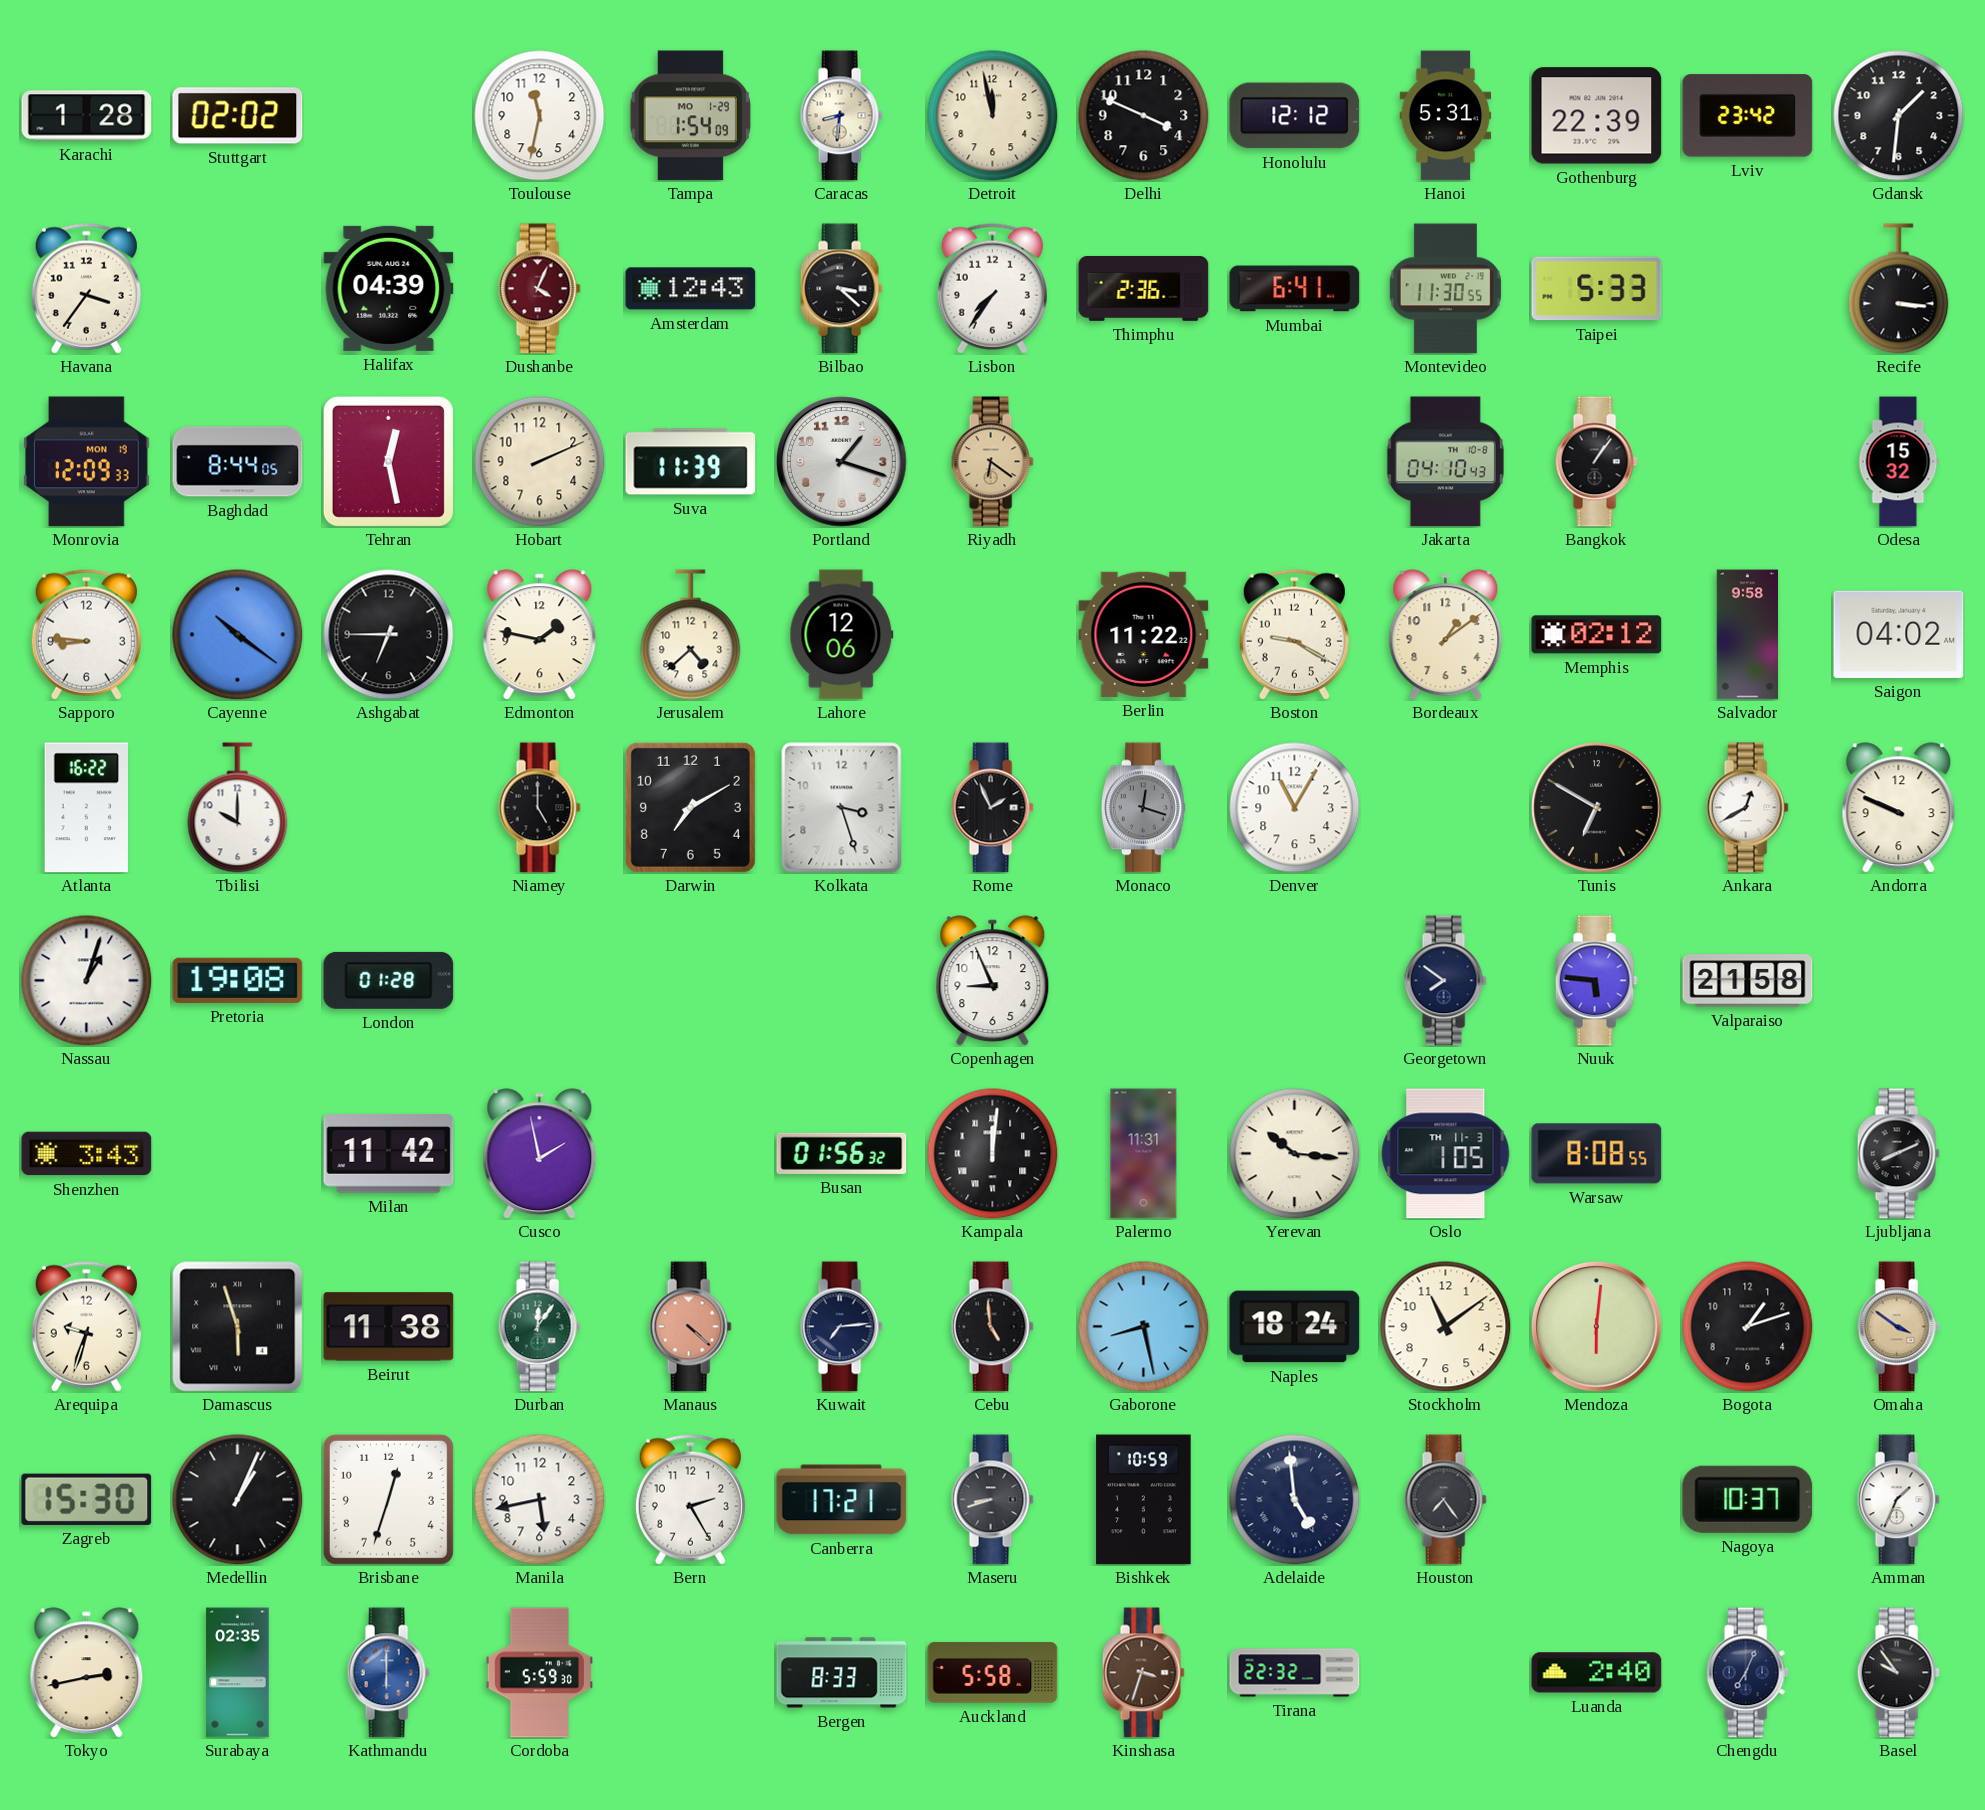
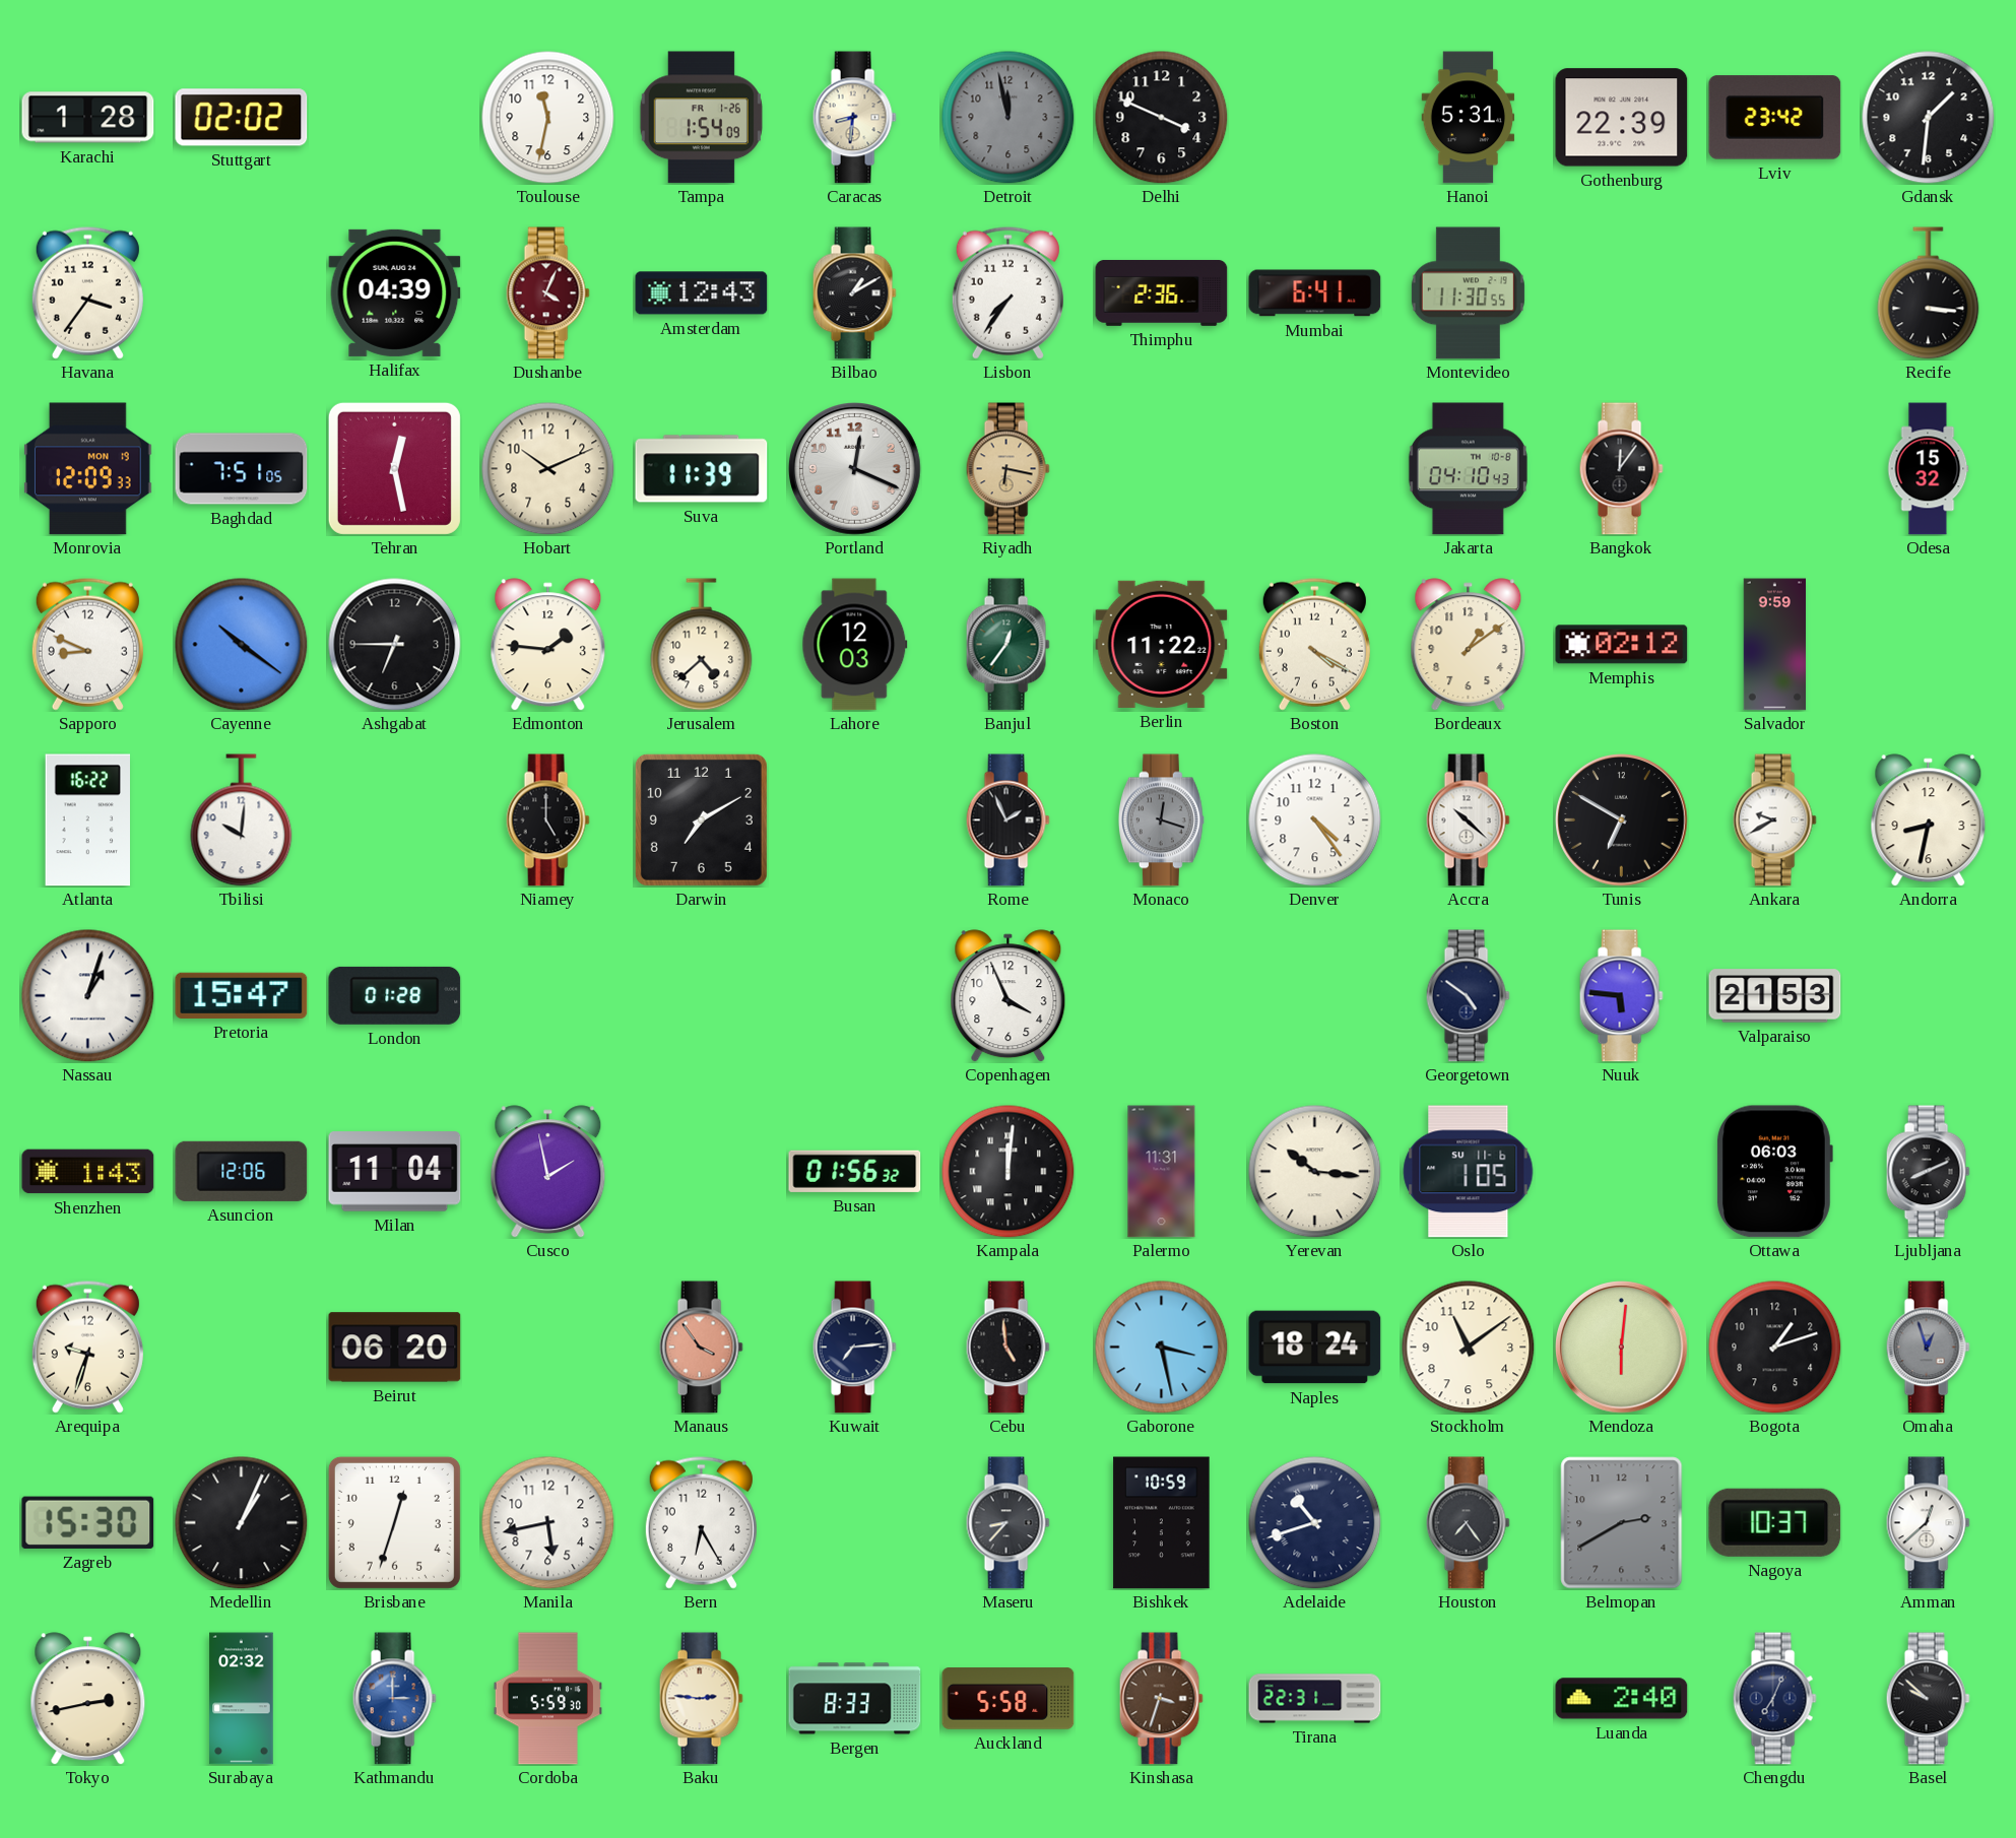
Tampa date: MO 1-29 -> FR 1-26
Detroit dial: cream -> grey
Honolulu: 12:12 -> none
Bilbao: 3:22 -> 1:10
Taipei: 5:33 -> none
Baghdad: 8:44 -> 7:51
Hobart: 2:11 -> 10:11
Portland: 1:18 -> 12:19
Riyadh: 6:21 -> 6:17
Bangkok: 1:06 -> 12:06
Sapporo: 8:46 -> 8:49
Edmonton: 1:47 -> 1:46
Lahore: 12:06 -> 12:03
Banjul: none -> 12:36
Boston: 9:20 -> 4:20
Salvador: 9:58 -> 9:59
Saigon: 04:02 -> none
Tbilisi: 10:00 -> 10:01
Kolkata: 3:27 -> none
Denver: 11:05 -> 4:24
Accra: none -> 10:22
Ankara: 12:40 -> 9:40
Andorra: 9:49 -> 8:32
Pretoria: 19:08 -> 15:47
Copenhagen: 8:56 -> 3:56
Georgetown: 7:51 -> 4:51
Valparaiso: 21:58 -> 21:53
Shenzhen: 3:43 -> 1:43
Asuncion: none -> 12:06
Milan: 11:42 -> 11:04
Oslo date: TH 11-3 -> SU 11-6
Warsaw: 8:08 -> none
Ottawa: none -> 06:03
Damascus: 5:57 -> none
Beirut: 11:38 -> 06:20
Durban: 12:06 -> none
Manaus: 4:22 -> 3:54
Gaborone: 8:28 -> 3:28
Omaha: 3:51 -> 12:57
Omaha dial: champagne -> grey
Bern: 2:25 -> 6:25
Canberra: 17:21 -> none
Maseru: 8:42 -> 8:37
Adelaide: 4:59 -> 10:42
Belmopan: none -> 2:40
Amman: 1:34 -> 12:38
Surabaya: 02:35 -> 02:32
Kathmandu: 6:00 -> 3:00
Baku: none -> 2:46
Tirana: 22:32 -> 22:31
Basel: 9:54 -> 9:52
